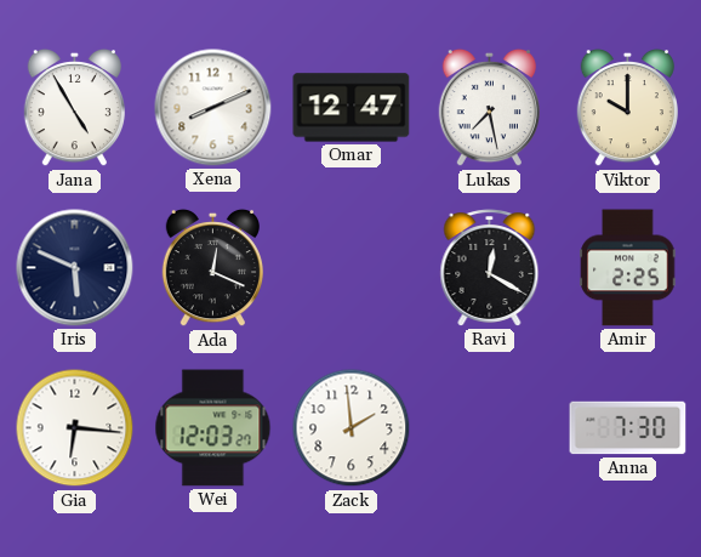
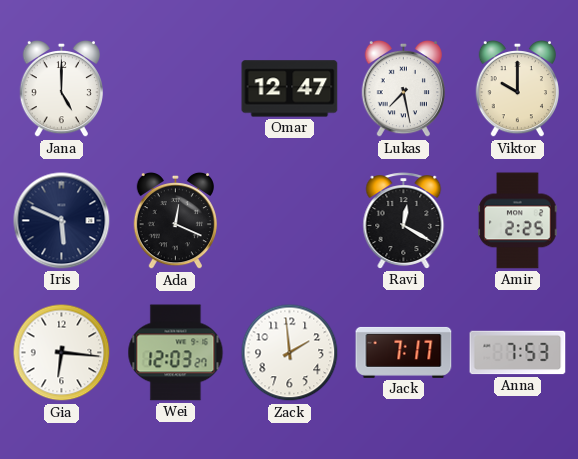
Jana: 4:55 -> 5:00
Xena: 8:11 -> none
Jack: none -> 7:17
Anna: 7:30 -> 7:53
